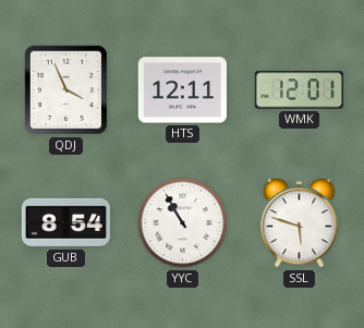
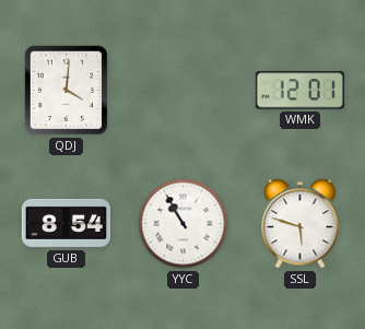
QDJ: 3:56 -> 4:01
HTS: 12:11 -> none
